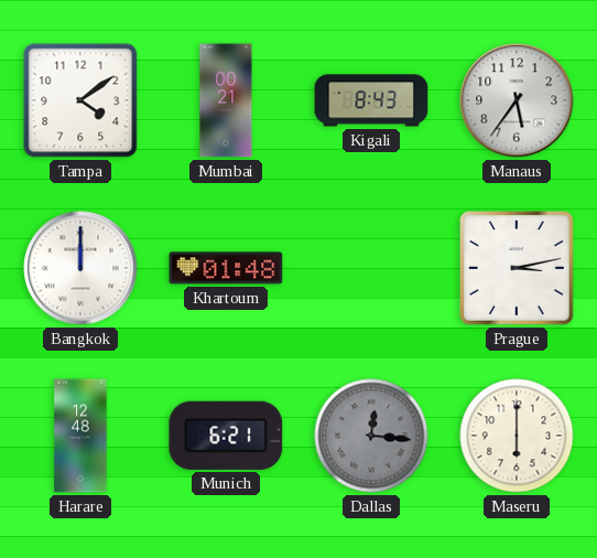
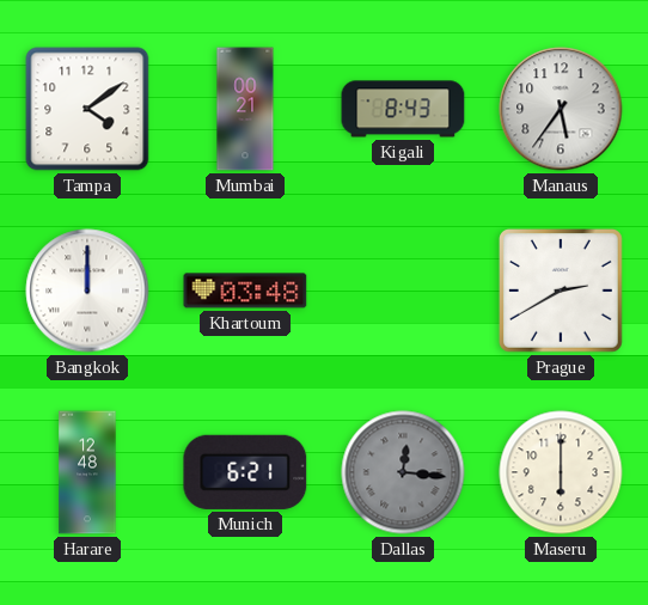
Khartoum: 01:48 -> 03:48
Prague: 3:13 -> 2:40
